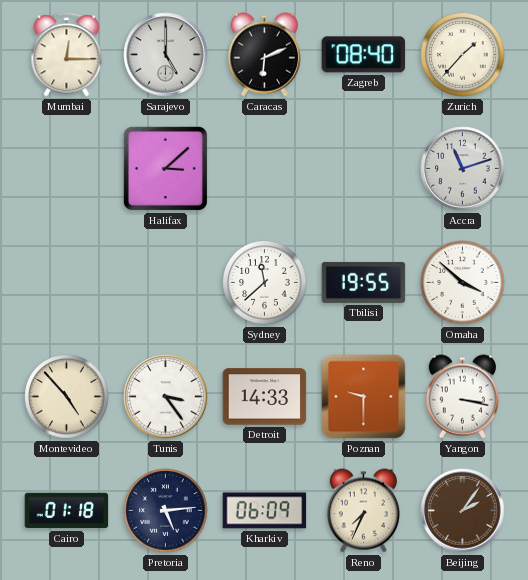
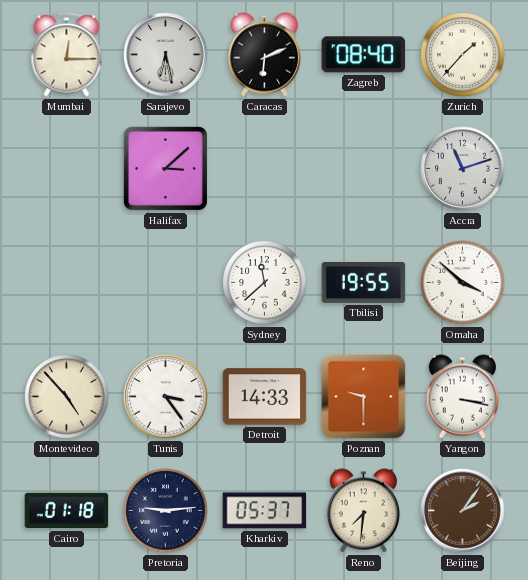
Sarajevo: 5:00 -> 6:28
Pretoria: 5:14 -> 9:14
Kharkiv: 06:09 -> 05:37
Reno: 7:34 -> 7:31
